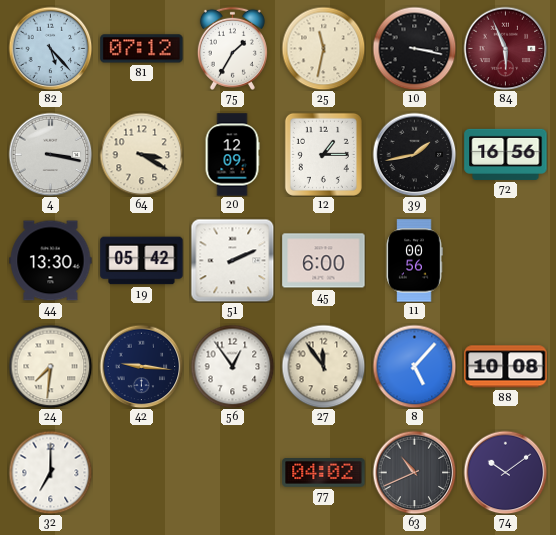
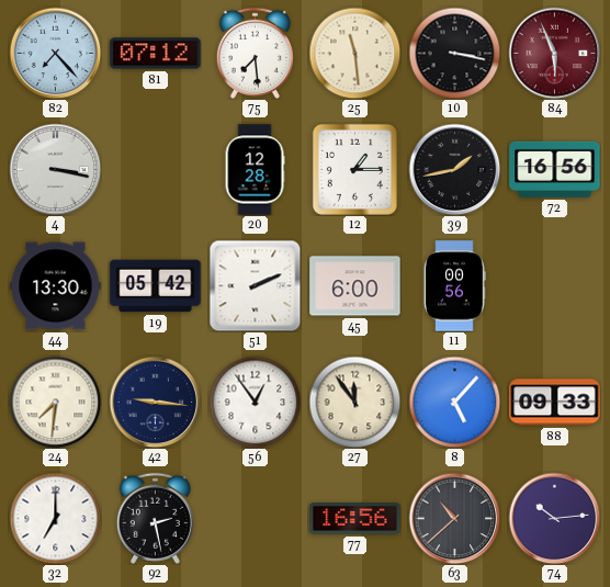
82: 5:23 -> 7:23
75: 1:35 -> 7:29
25: 11:32 -> 11:29
64: 3:20 -> none
20: 12:09 -> 12:28
88: 10:08 -> 09:33
92: none -> 2:28
77: 04:02 -> 16:56
63: 10:41 -> 10:38
74: 10:09 -> 10:14
